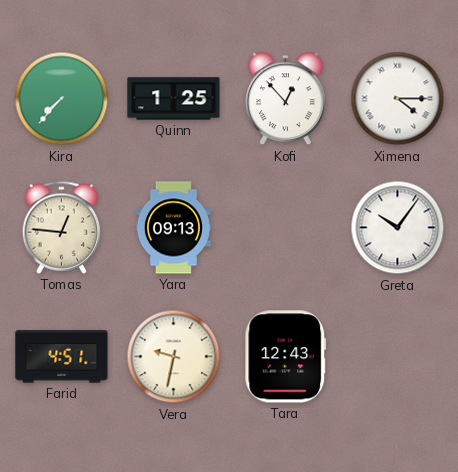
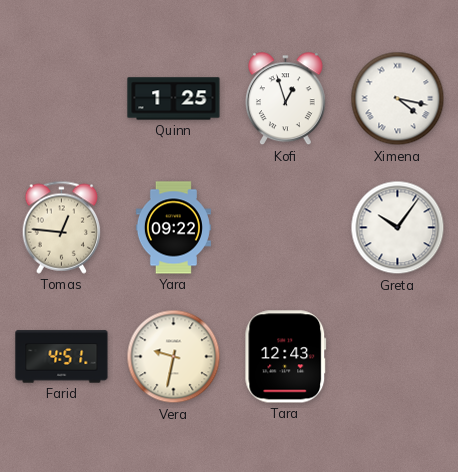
Kira: 7:37 -> none
Kofi: 12:53 -> 12:57
Ximena: 4:15 -> 4:17
Yara: 09:13 -> 09:22
